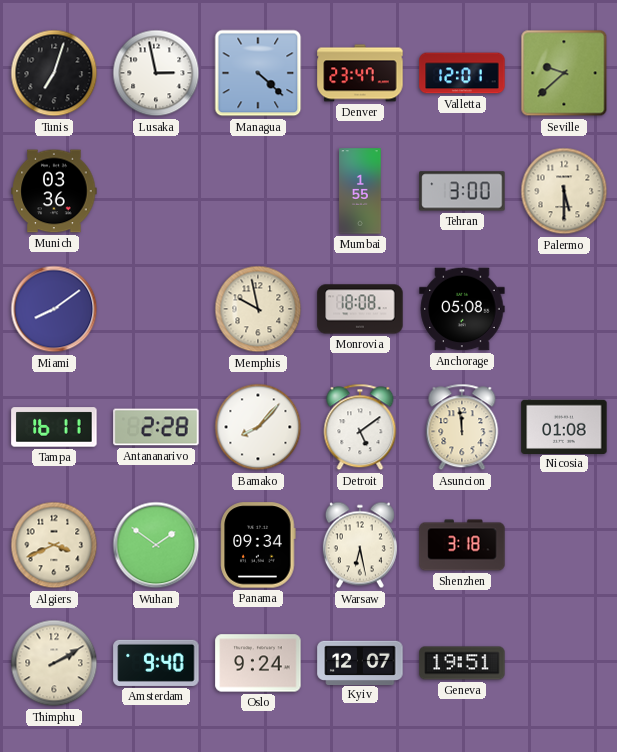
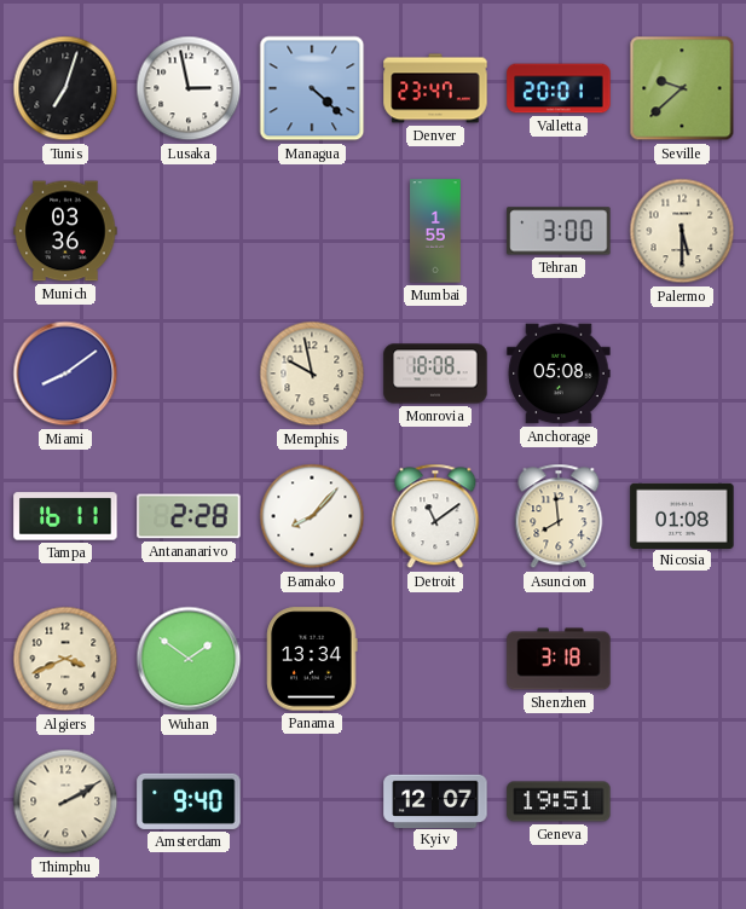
Valletta: 12:01 -> 20:01
Detroit: 5:09 -> 11:09
Asuncion: 11:59 -> 7:59
Panama: 09:34 -> 13:34
Warsaw: 6:28 -> none
Oslo: 9:24 -> none
